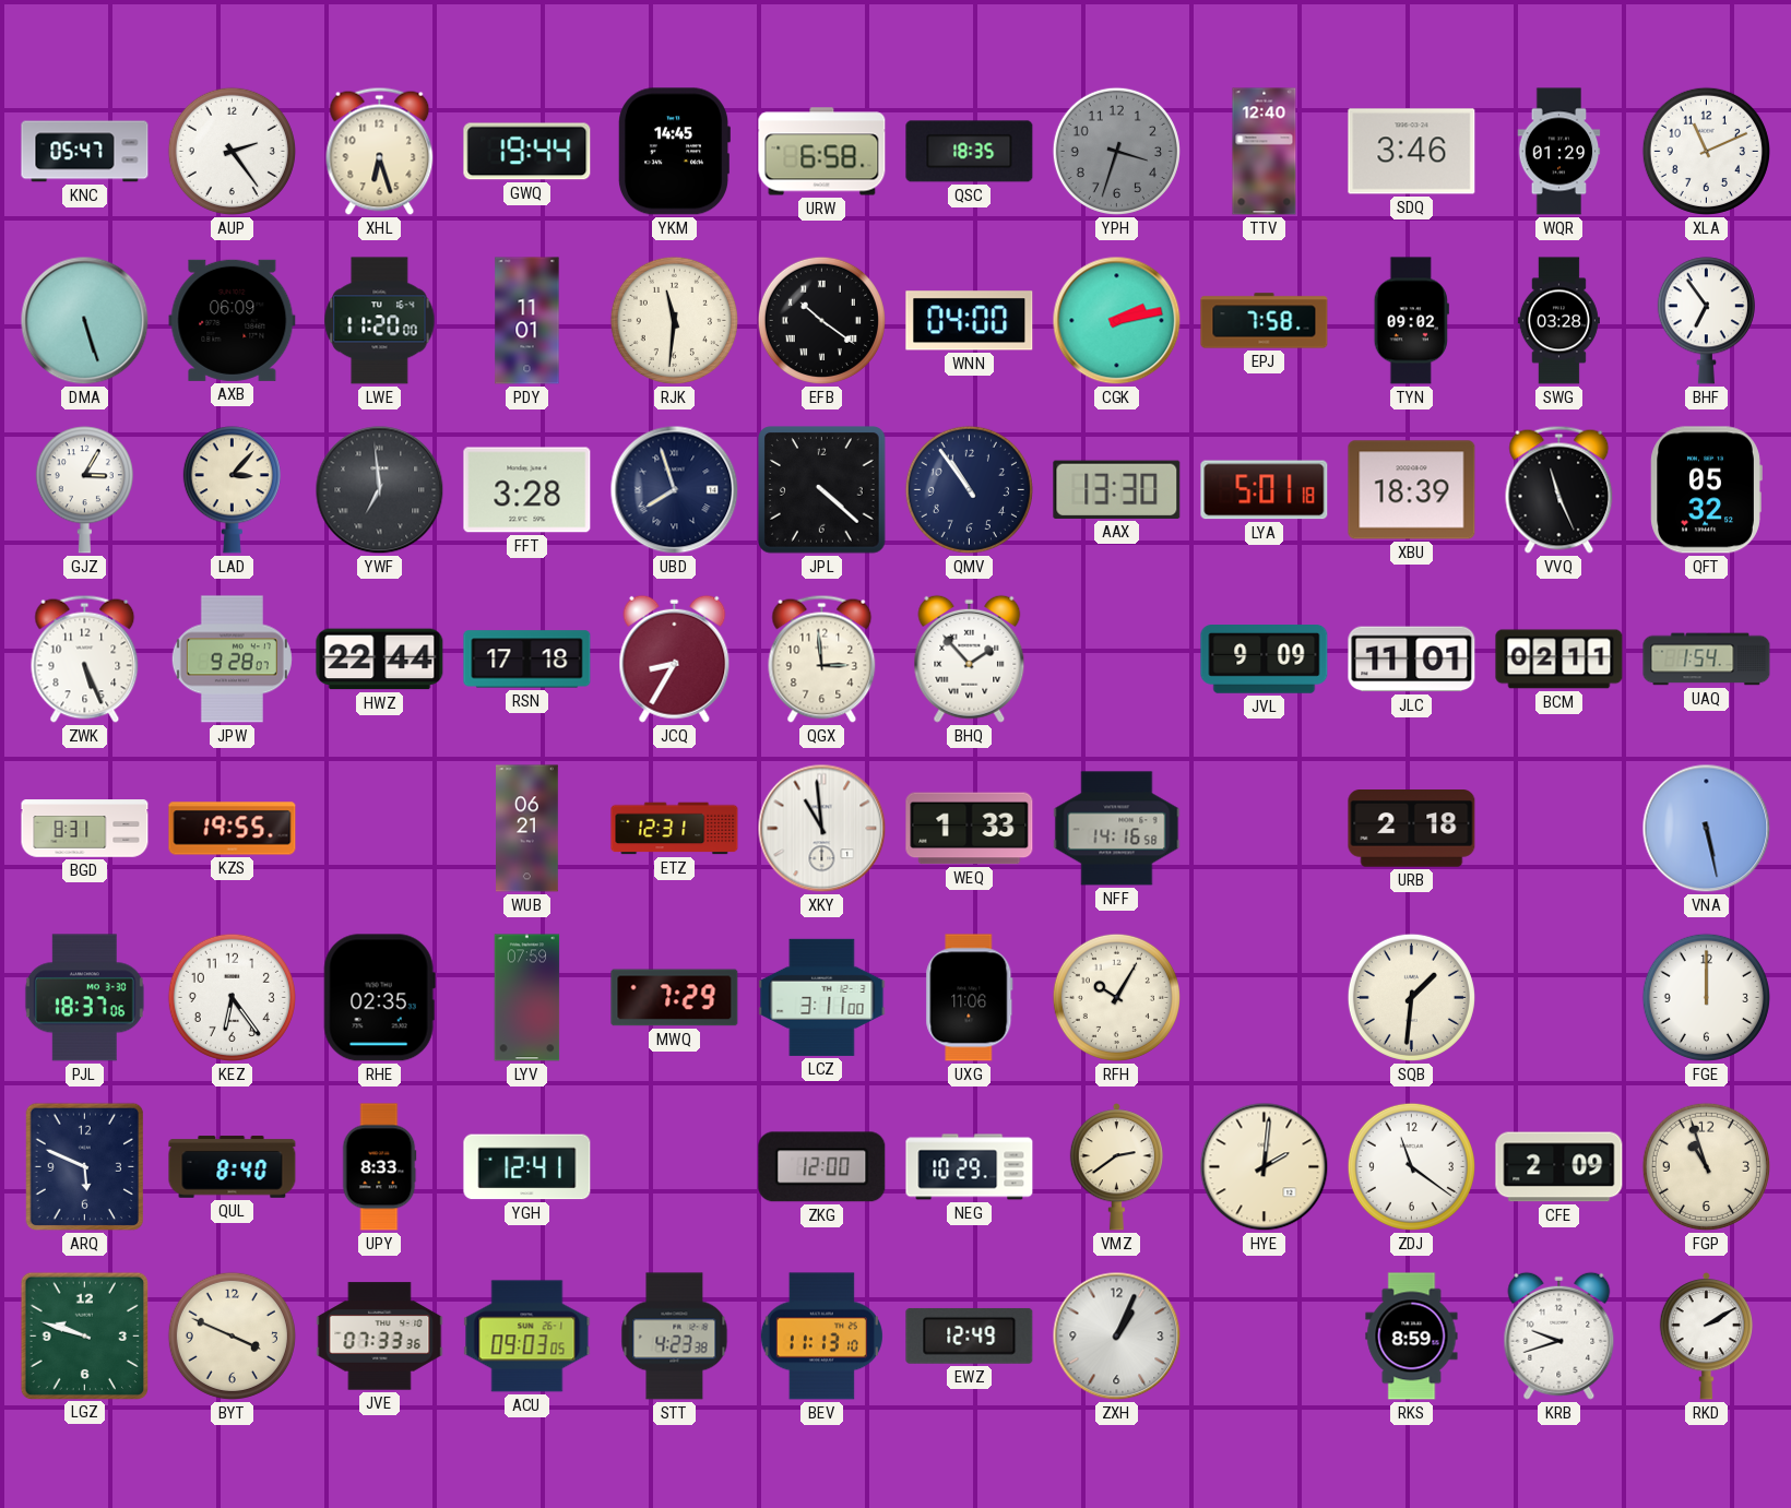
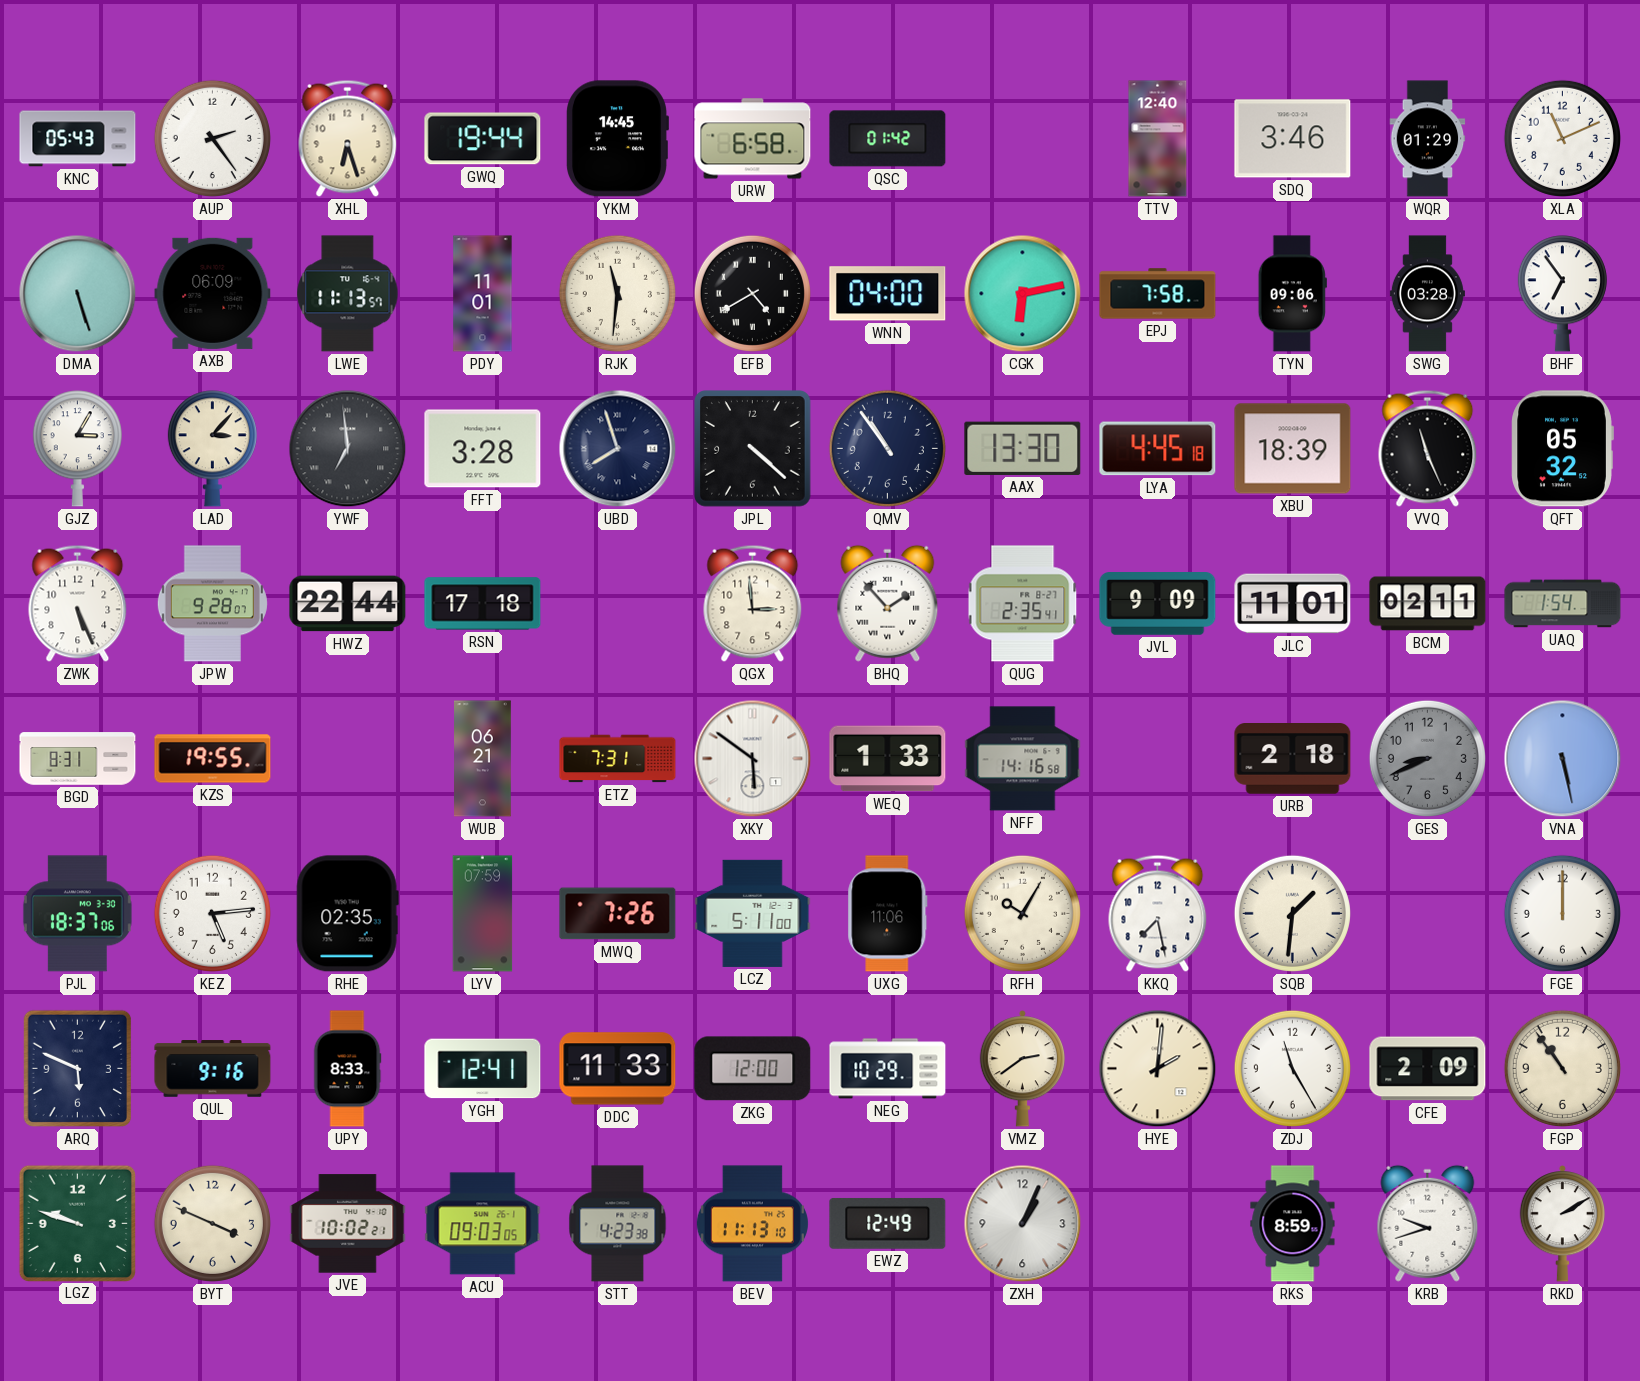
KNC: 05:47 -> 05:43
QSC: 18:35 -> 01:42
YPH: 3:33 -> none
LWE: 11:20 -> 11:13
EFB: 10:21 -> 4:40
CGK: 2:13 -> 6:13
TYN: 09:02 -> 09:06
LYA: 5:01 -> 4:45
JCQ: 8:35 -> none
QUG: none -> 2:35
ETZ: 12:31 -> 7:31
XKY: 10:59 -> 5:51
GES: none -> 8:41
KEZ: 6:24 -> 5:14
MWQ: 7:29 -> 7:26
LCZ: 3:11 -> 5:11
KKQ: none -> 7:28
QUL: 8:40 -> 9:16
DDC: none -> 11:33
ZDJ: 11:21 -> 11:25
FGP: 10:57 -> 10:54
JVE: 07:33 -> 10:02
